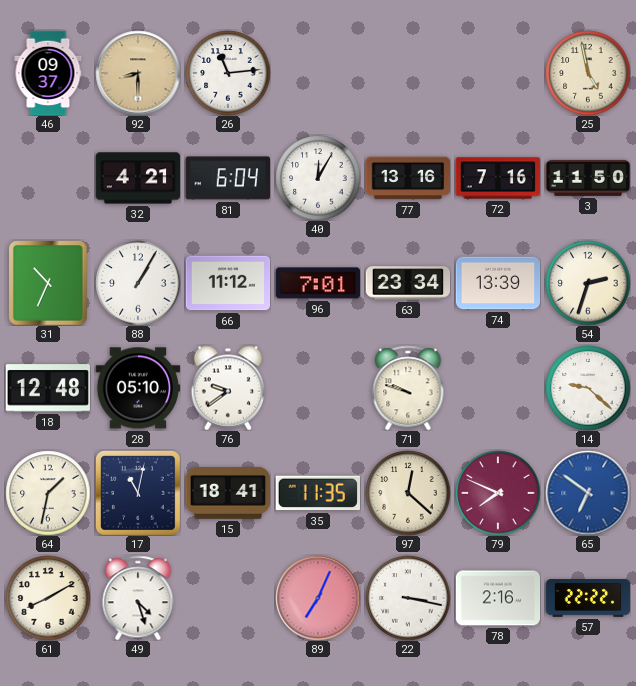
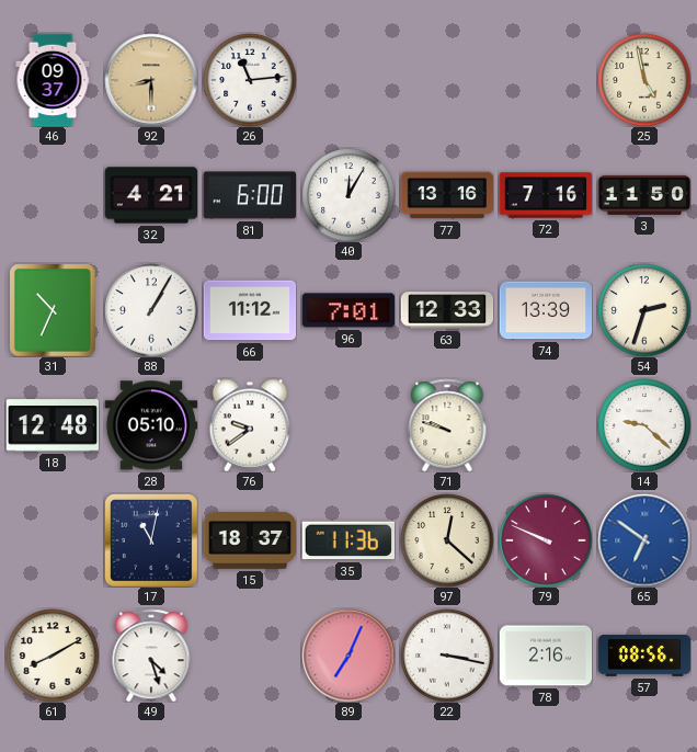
81: 6:04 -> 6:00
63: 23:34 -> 12:33
64: 1:32 -> none
15: 18:41 -> 18:37
35: 11:35 -> 11:36
79: 7:49 -> 9:49
57: 22:22 -> 08:56
